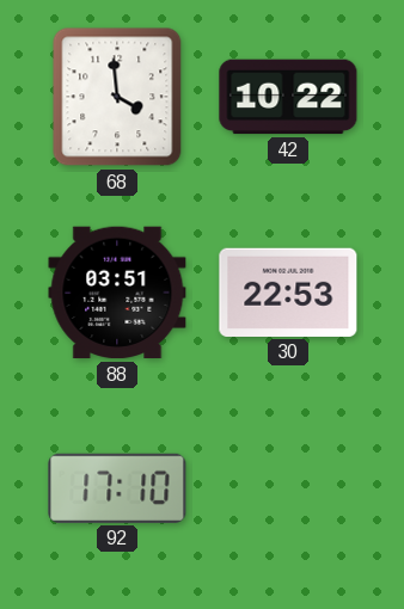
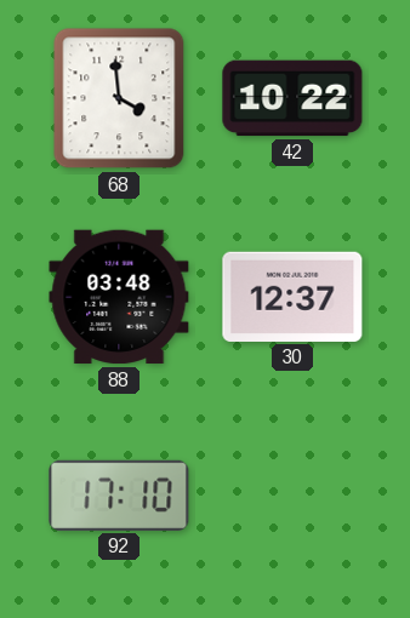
88: 03:51 -> 03:48
30: 22:53 -> 12:37
